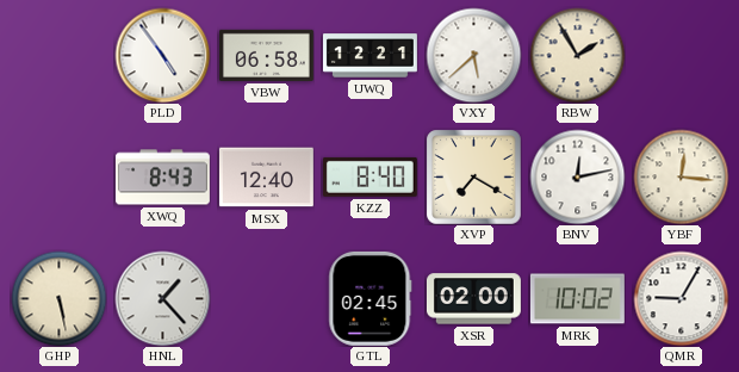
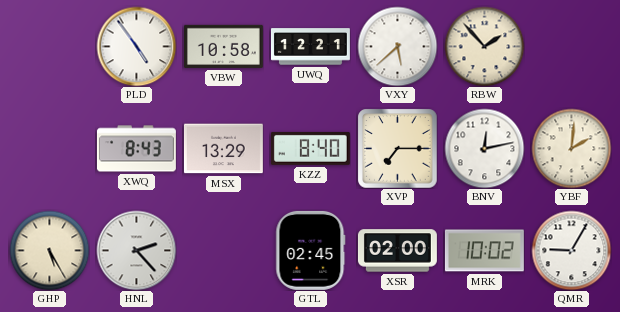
VBW: 06:58 -> 10:58
RBW: 1:55 -> 1:53
MSX: 12:40 -> 13:29
XVP: 7:20 -> 7:15
YBF: 12:16 -> 2:01
GHP: 5:28 -> 5:25
HNL: 1:23 -> 2:23
